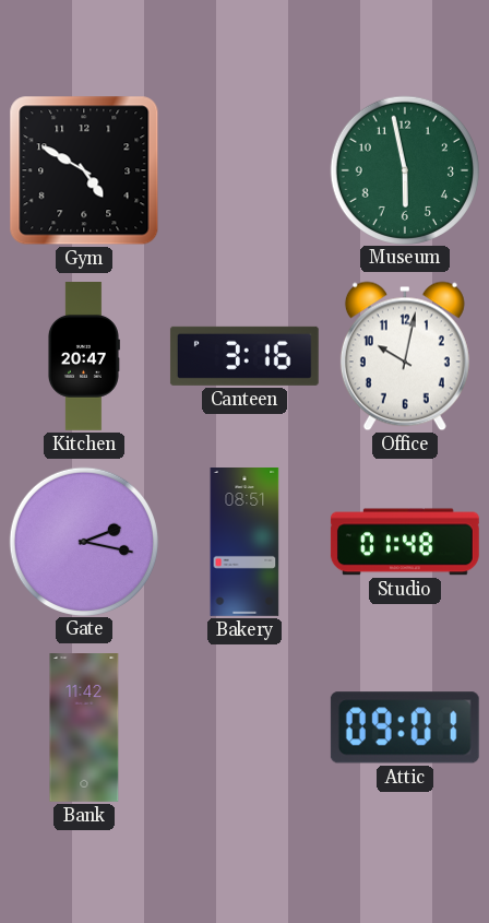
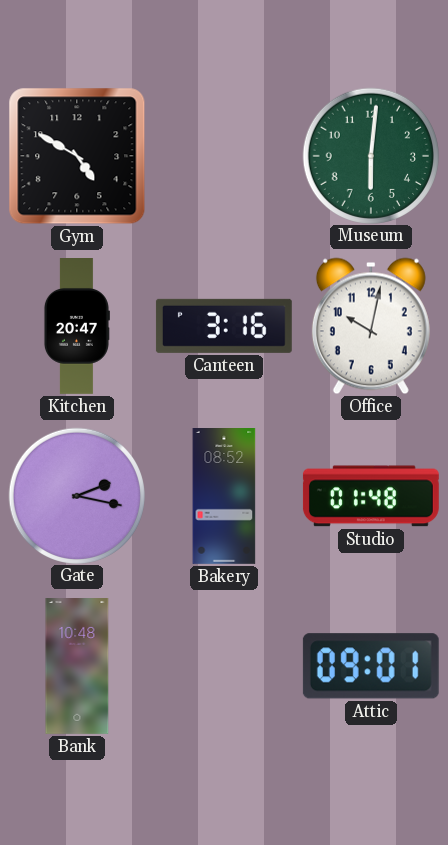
Museum: 5:58 -> 6:01
Bakery: 08:51 -> 08:52
Bank: 11:42 -> 10:48
